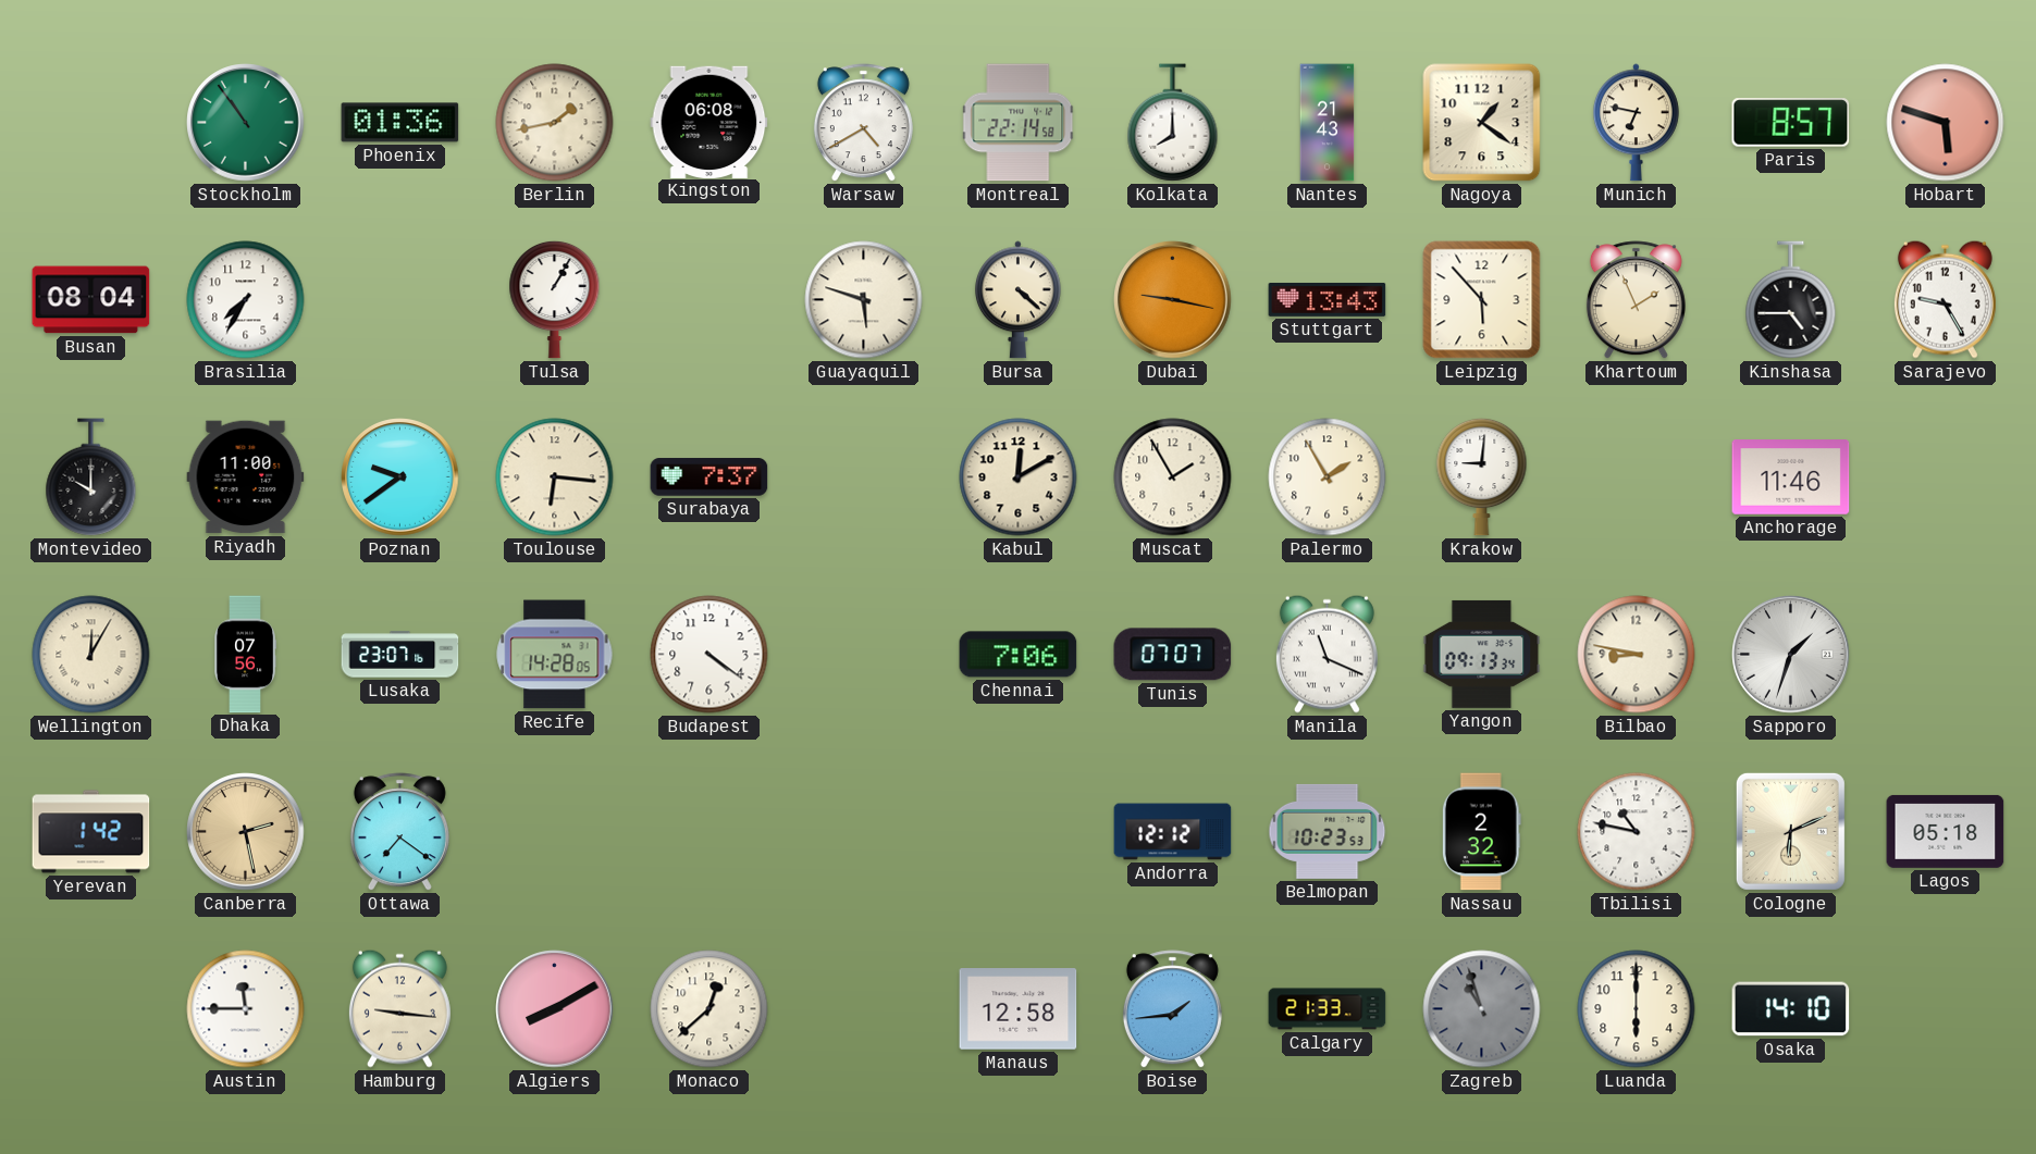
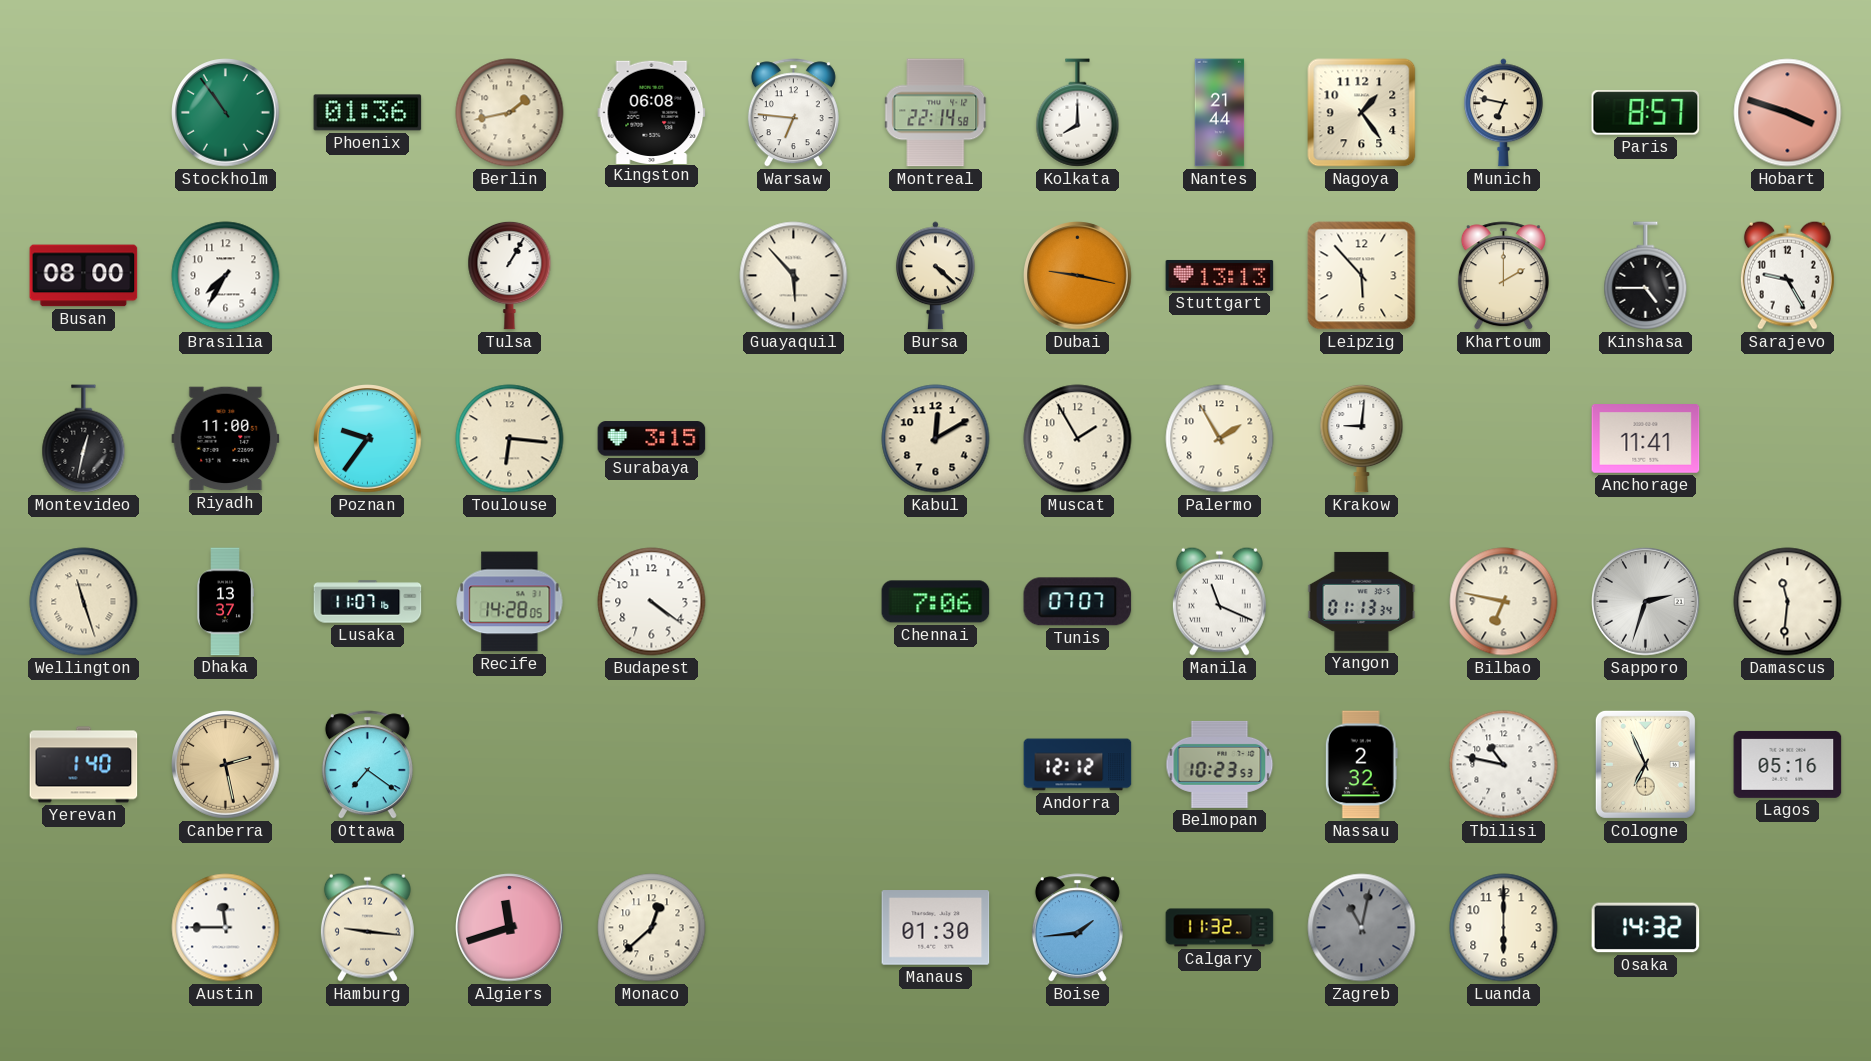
Warsaw: 4:40 -> 6:46
Nantes: 21:43 -> 21:44
Nagoya: 1:21 -> 1:24
Hobart: 5:48 -> 3:48
Busan: 08:04 -> 08:00
Guayaquil: 5:48 -> 5:53
Stuttgart: 13:43 -> 13:13
Khartoum: 1:56 -> 2:00
Montevideo: 10:00 -> 12:32
Poznan: 9:39 -> 9:36
Surabaya: 7:37 -> 3:15
Anchorage: 11:46 -> 11:41
Wellington: 12:05 -> 11:27
Dhaka: 07:56 -> 13:37
Lusaka: 23:07 -> 11:07
Yangon: 09:13 -> 01:13
Bilbao: 8:47 -> 6:47
Sapporo: 1:33 -> 2:33
Damascus: none -> 11:31
Yerevan: 1:42 -> 1:40
Cologne: 6:11 -> 6:56
Lagos: 05:18 -> 05:16
Algiers: 8:10 -> 11:42
Manaus: 12:58 -> 01:30
Calgary: 21:33 -> 11:32
Zagreb: 10:57 -> 11:02
Osaka: 14:10 -> 14:32
